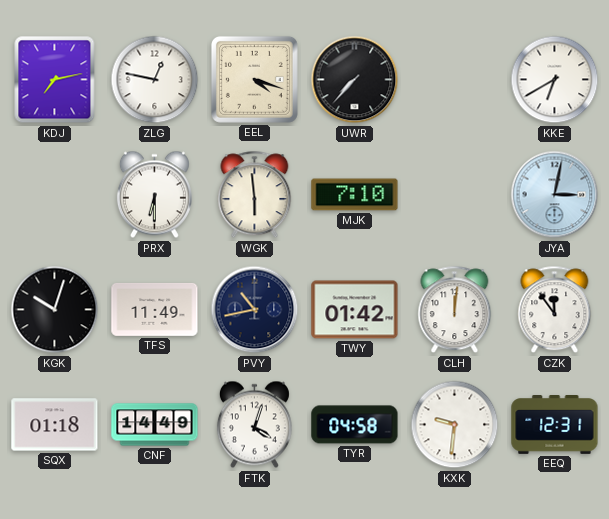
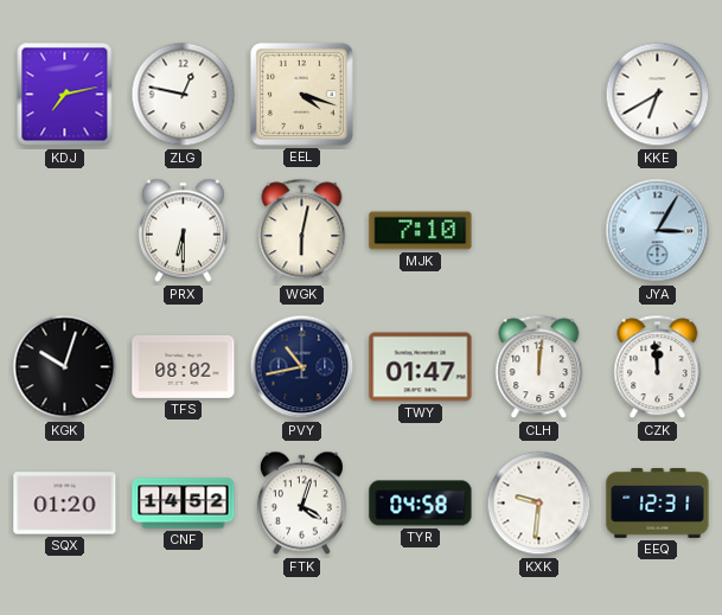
UWR: 7:37 -> none
WGK: 5:59 -> 6:02
JYA: 3:02 -> 3:05
TFS: 11:49 -> 08:02
TWY: 01:42 -> 01:47
CZK: 11:54 -> 11:59
SQX: 01:18 -> 01:20
CNF: 14:49 -> 14:52
